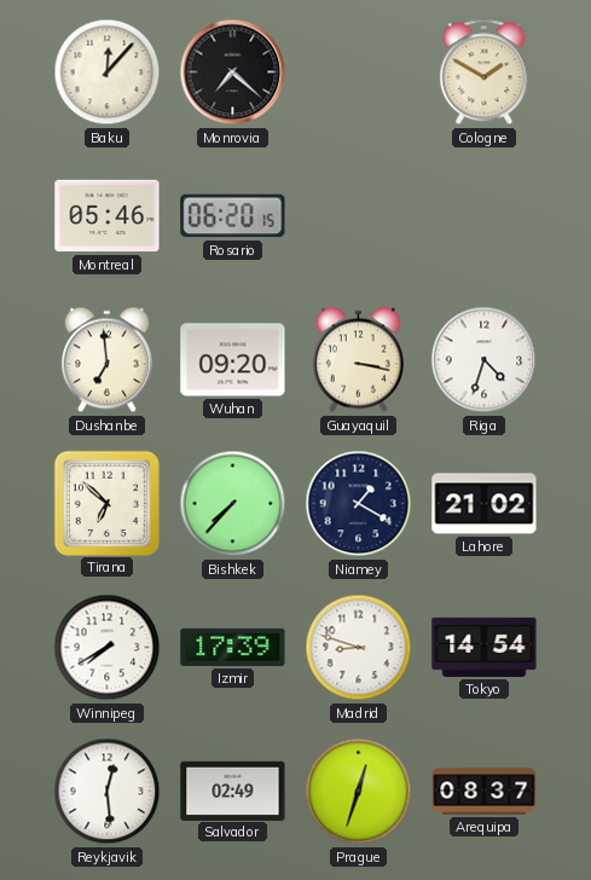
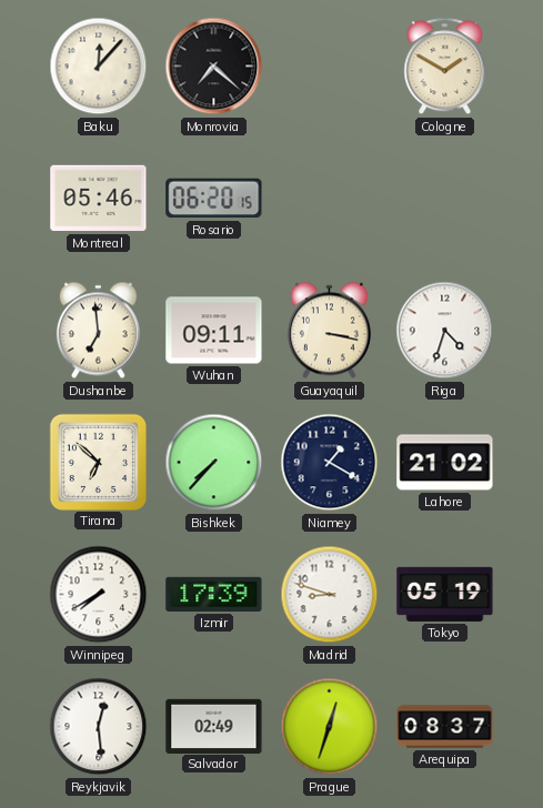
Wuhan: 09:20 -> 09:11
Tokyo: 14:54 -> 05:19
